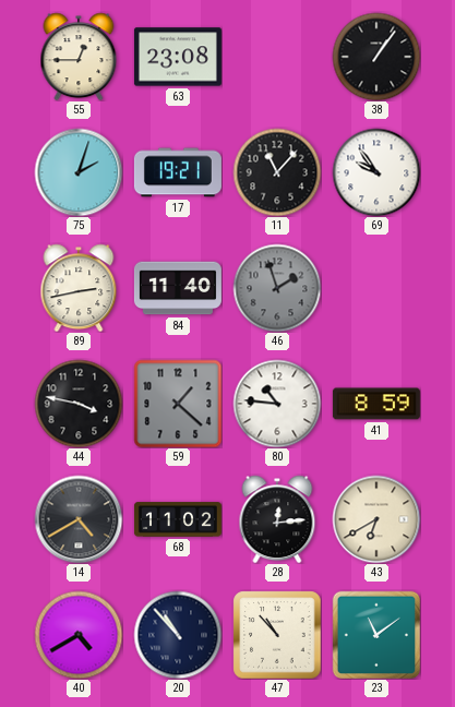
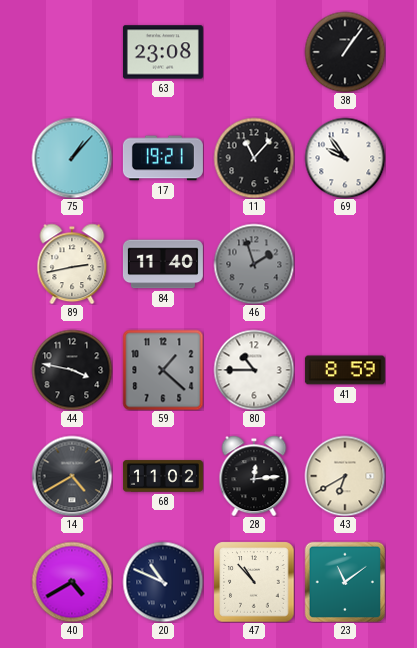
55: 12:45 -> none
75: 2:03 -> 1:07
80: 10:46 -> 10:45
20: 10:53 -> 10:49
